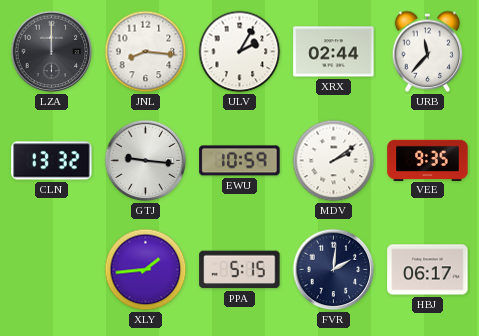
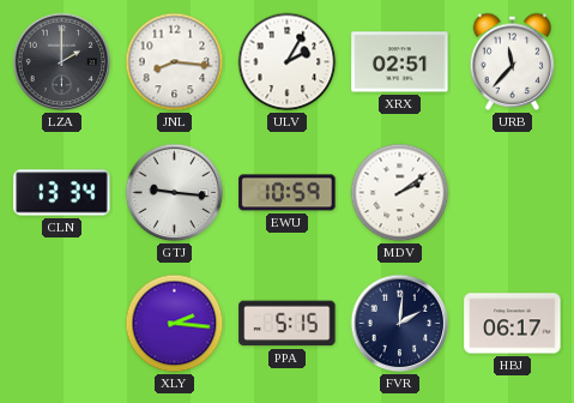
LZA: 12:00 -> 2:00
XRX: 02:44 -> 02:51
CLN: 13:32 -> 13:34
VEE: 9:35 -> none
XLY: 1:44 -> 2:16
